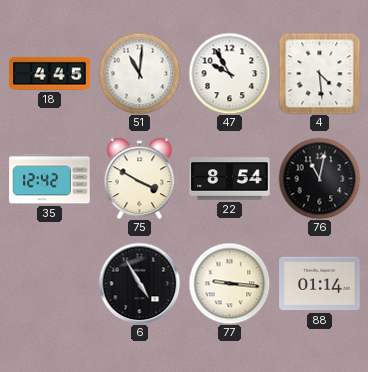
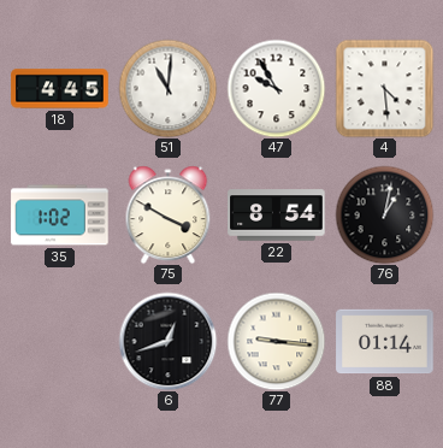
35: 12:42 -> 1:02
76: 11:02 -> 1:02
6: 4:55 -> 12:42
